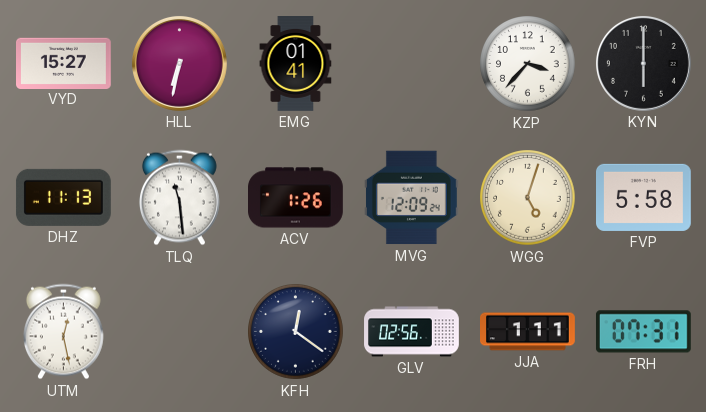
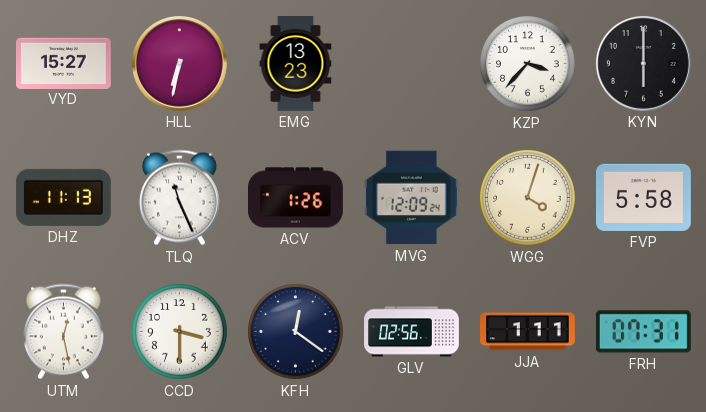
EMG: 01:41 -> 13:23
TLQ: 11:29 -> 11:26
WGG: 5:03 -> 4:03
CCD: none -> 3:30
